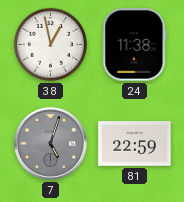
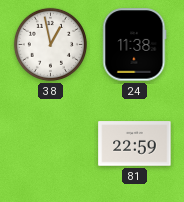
7: 5:03 -> none
